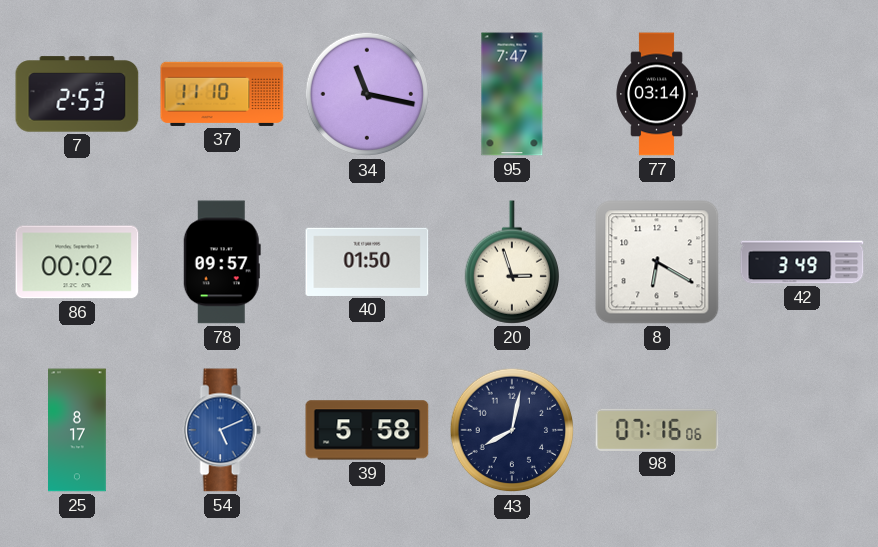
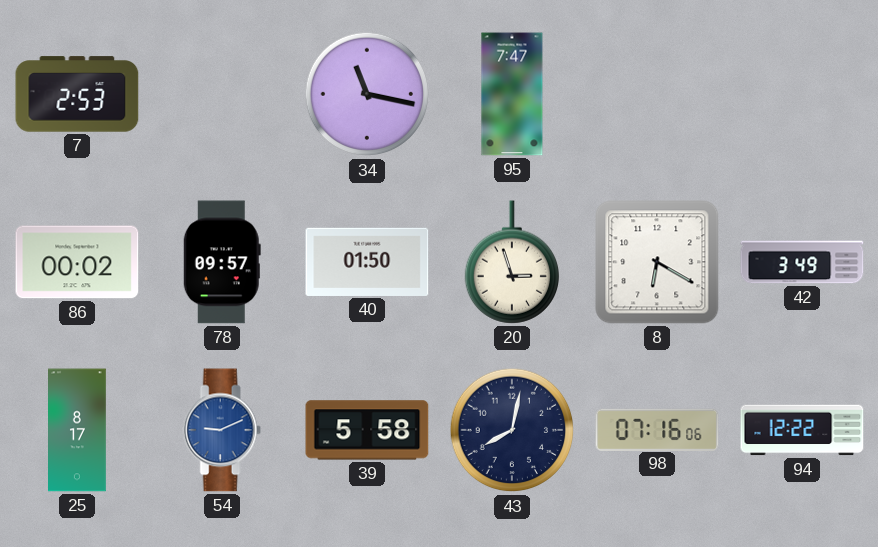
37: 11:10 -> none
77: 03:14 -> none
54: 5:11 -> 9:11
94: none -> 12:22
